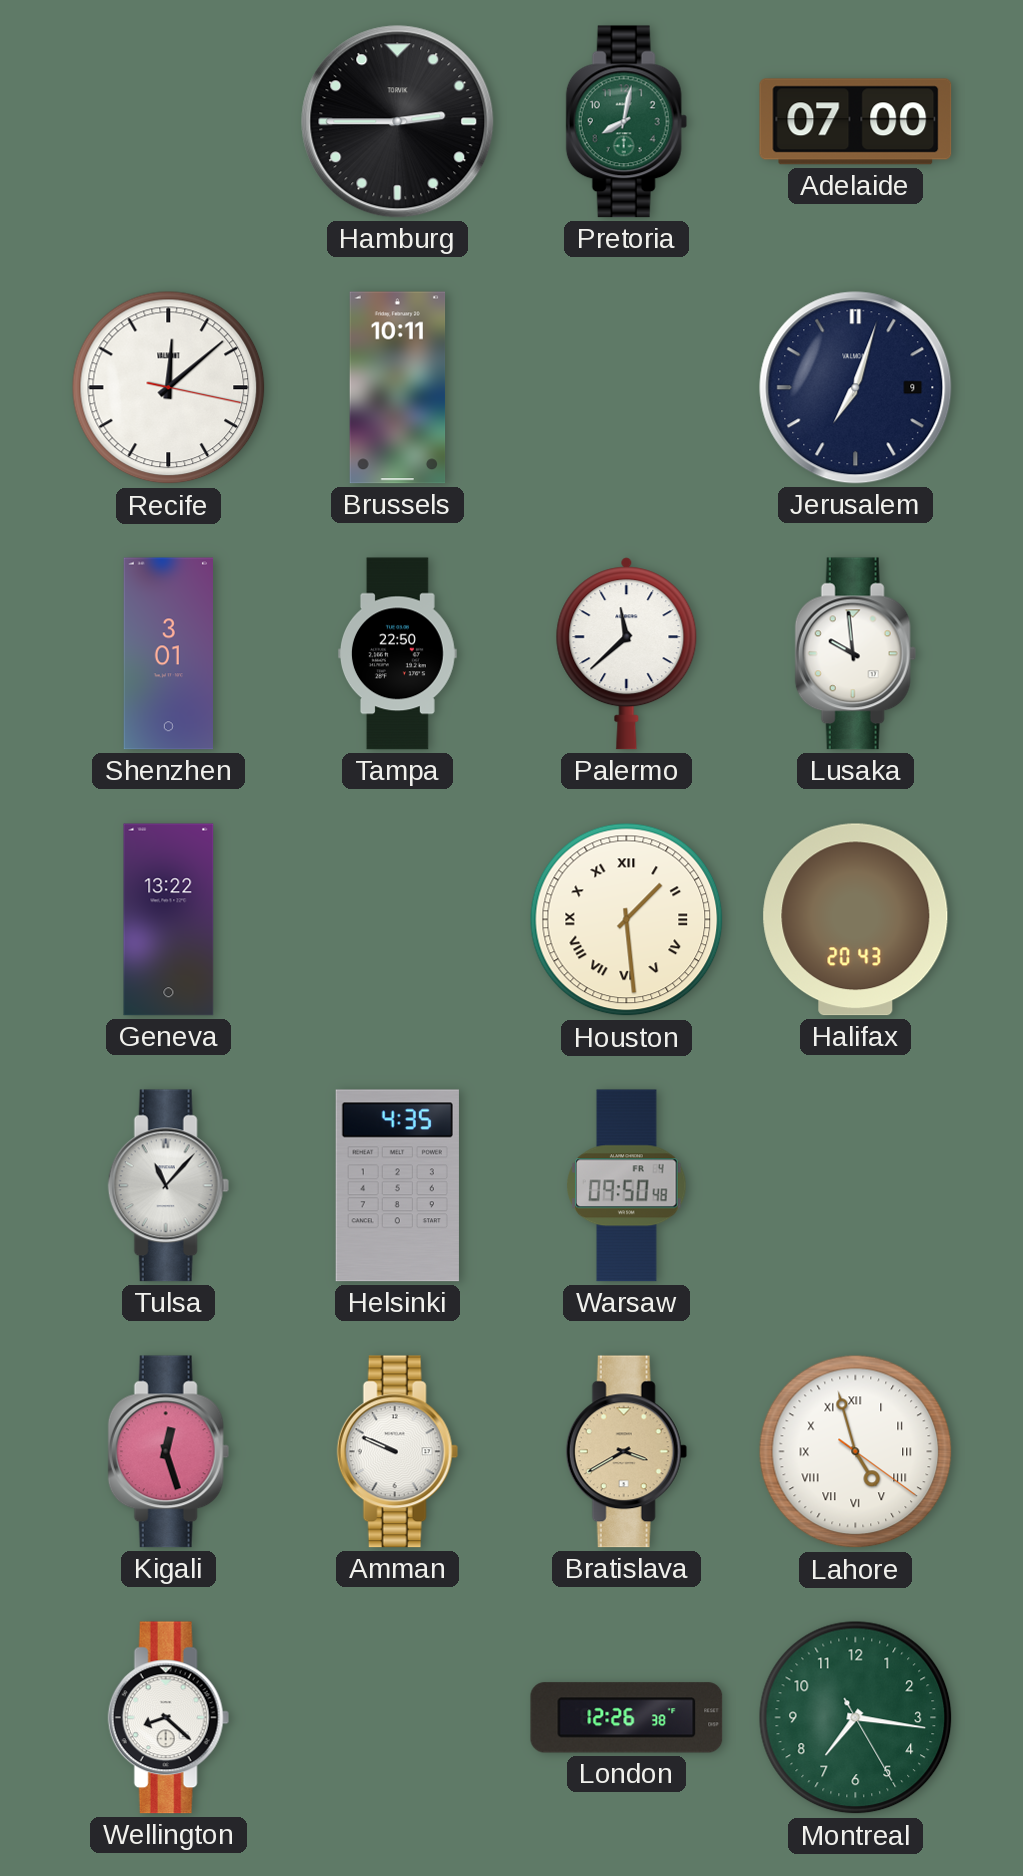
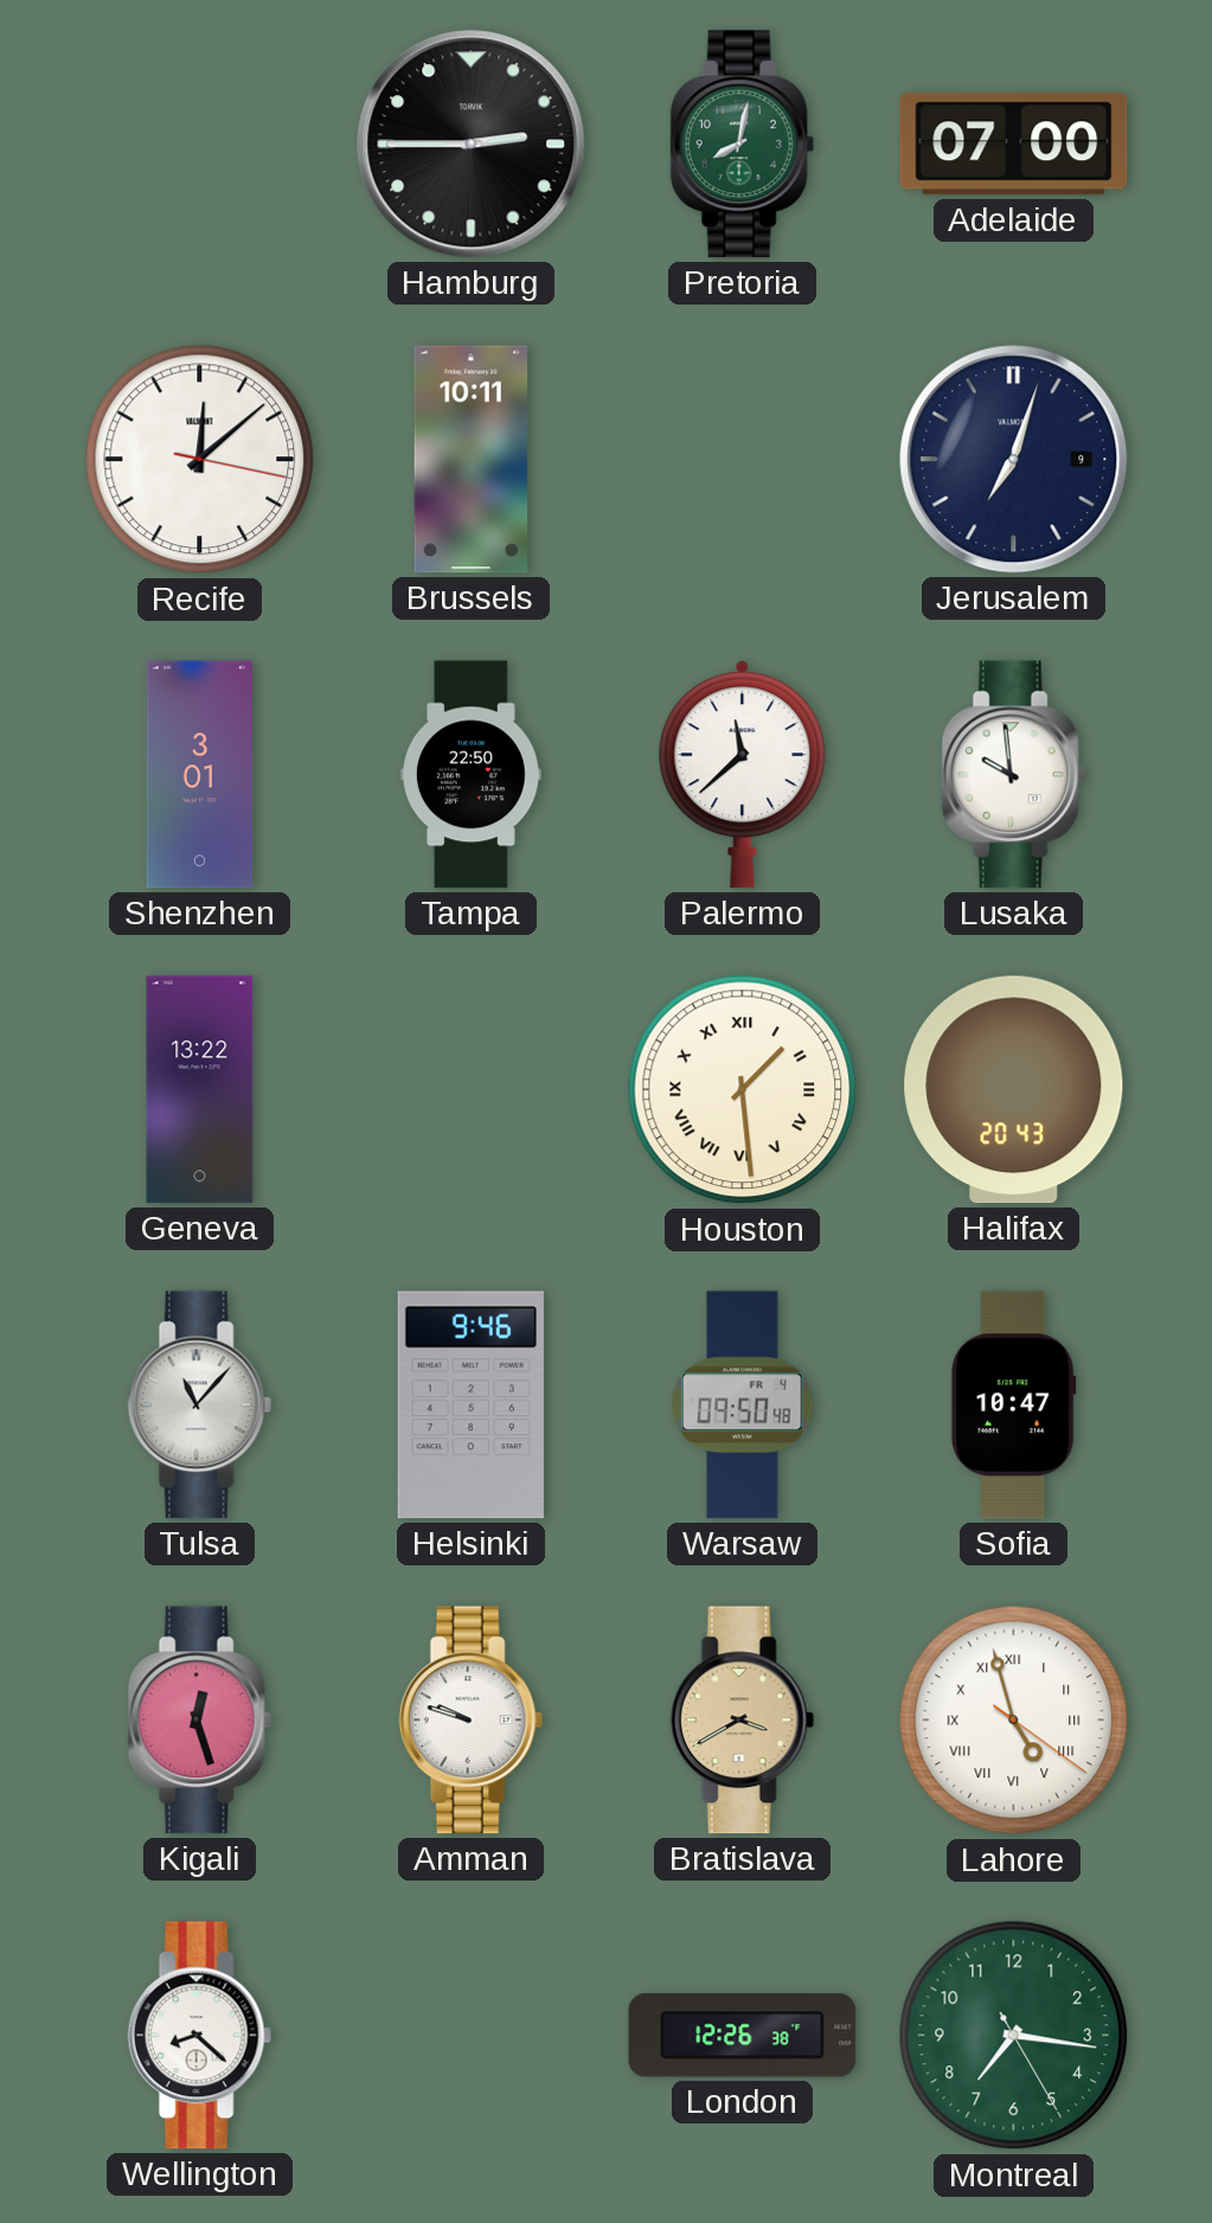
Helsinki: 4:35 -> 9:46
Sofia: none -> 10:47
Amman: 9:49 -> 9:48
